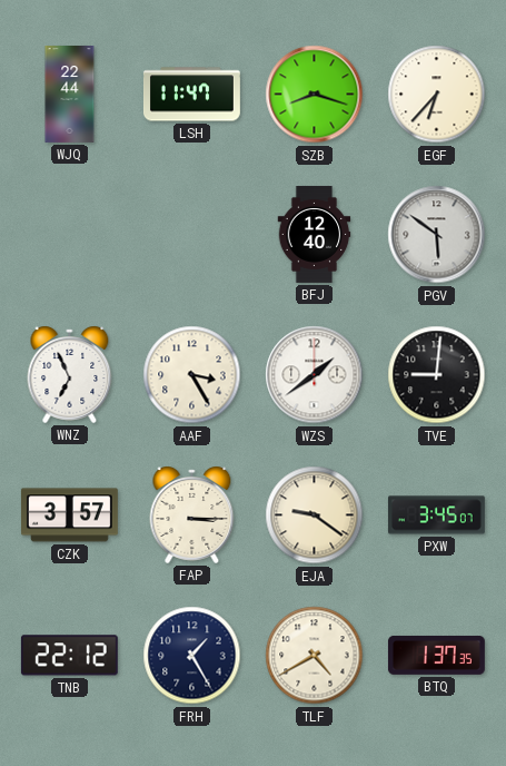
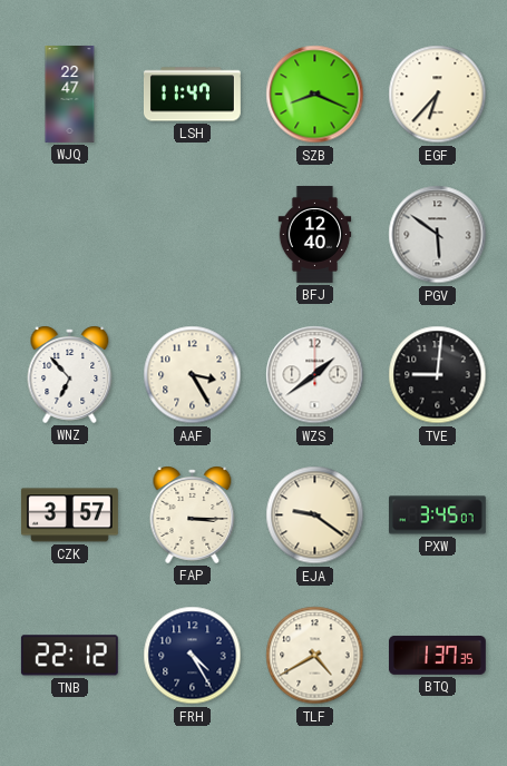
WJQ: 22:44 -> 22:47
SZB: 8:18 -> 8:19
WNZ: 6:56 -> 6:53
FRH: 1:25 -> 4:25
